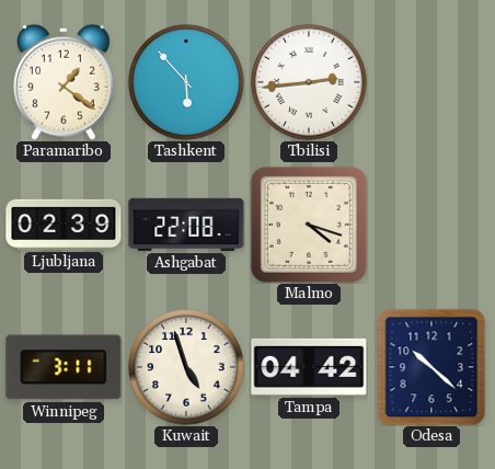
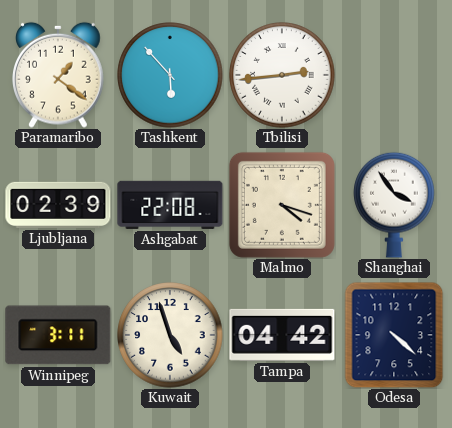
Shanghai: none -> 3:54
Odesa: 10:22 -> 4:22
